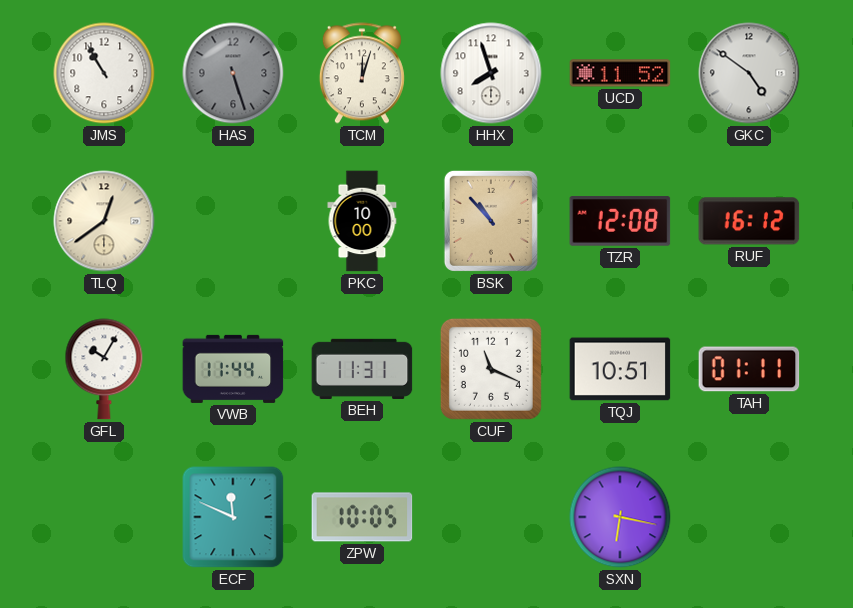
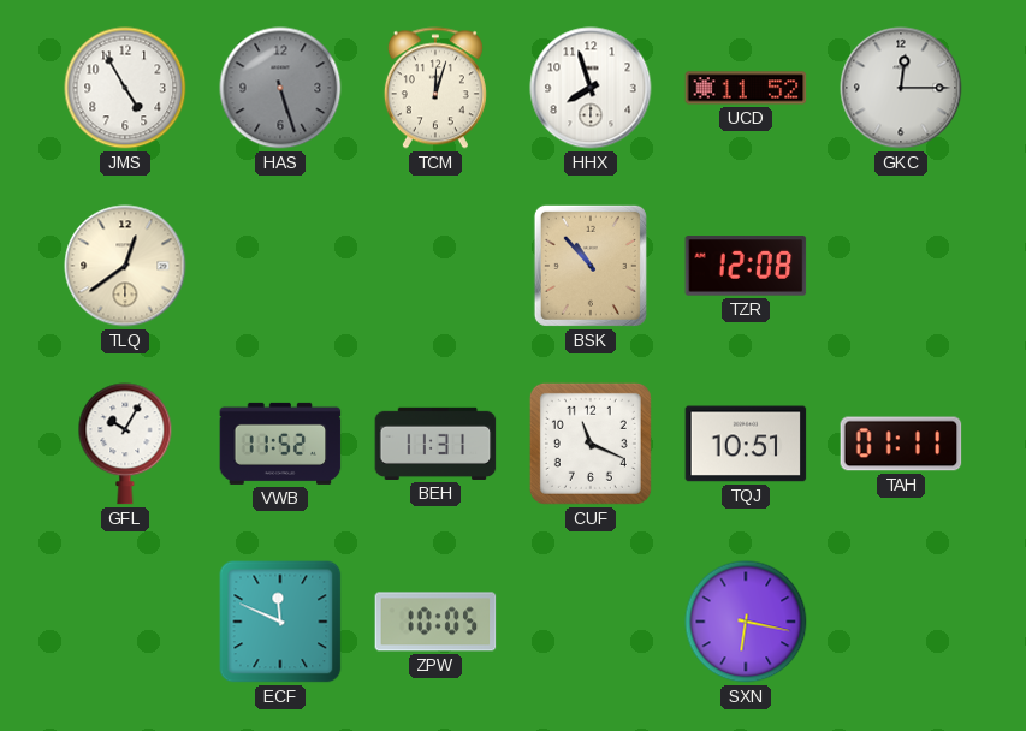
JMS: 10:55 -> 4:55
GKC: 4:51 -> 12:15
PKC: 10:00 -> none
RUF: 16:12 -> none
VWB: 11:44 -> 11:52
